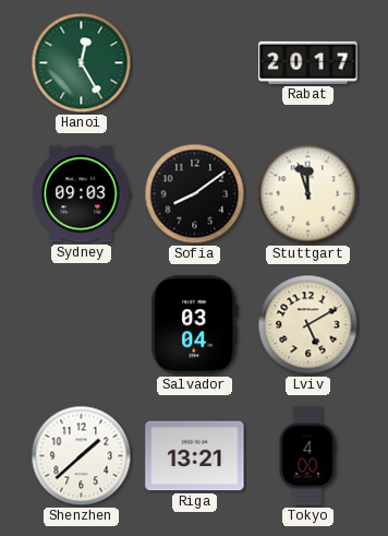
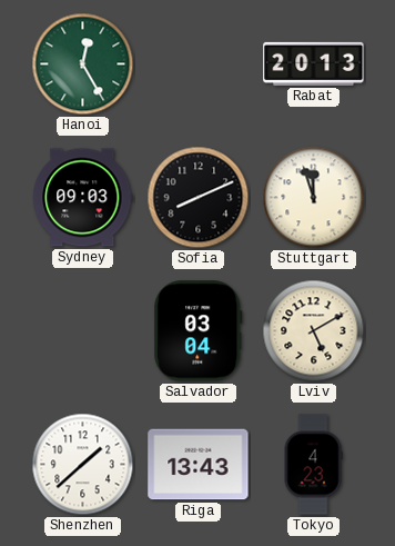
Rabat: 20:17 -> 20:13
Sofia: 8:09 -> 8:11
Riga: 13:21 -> 13:43
Tokyo: 4:00 -> 4:23
